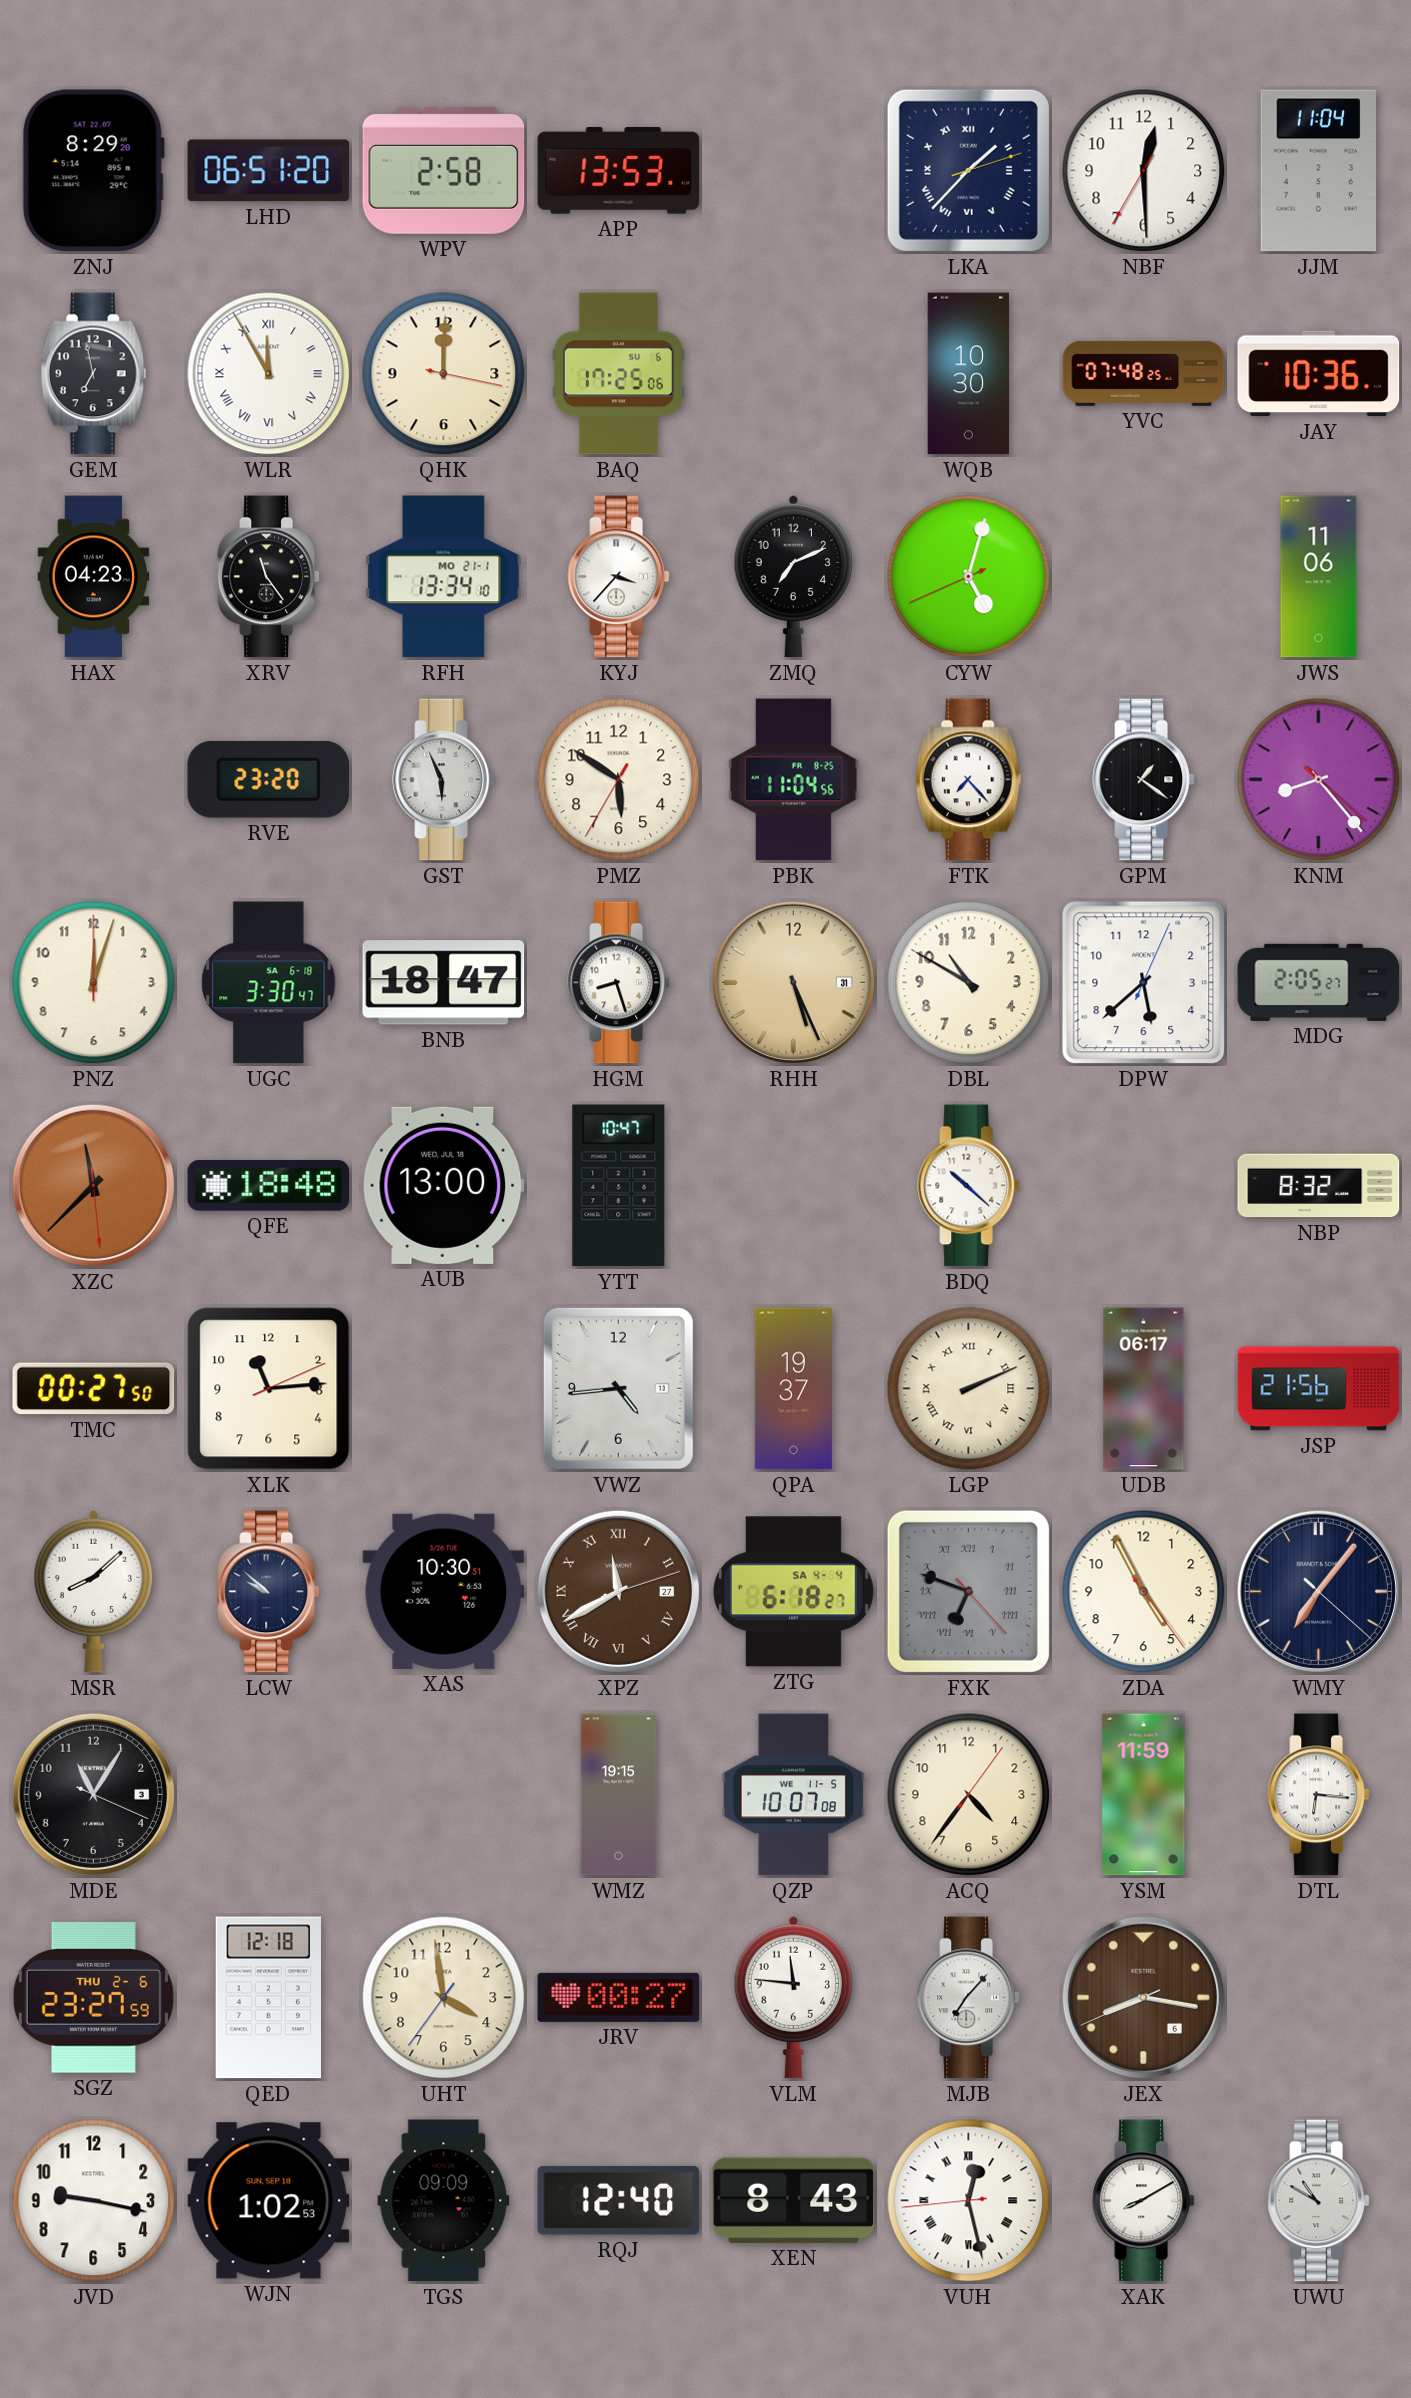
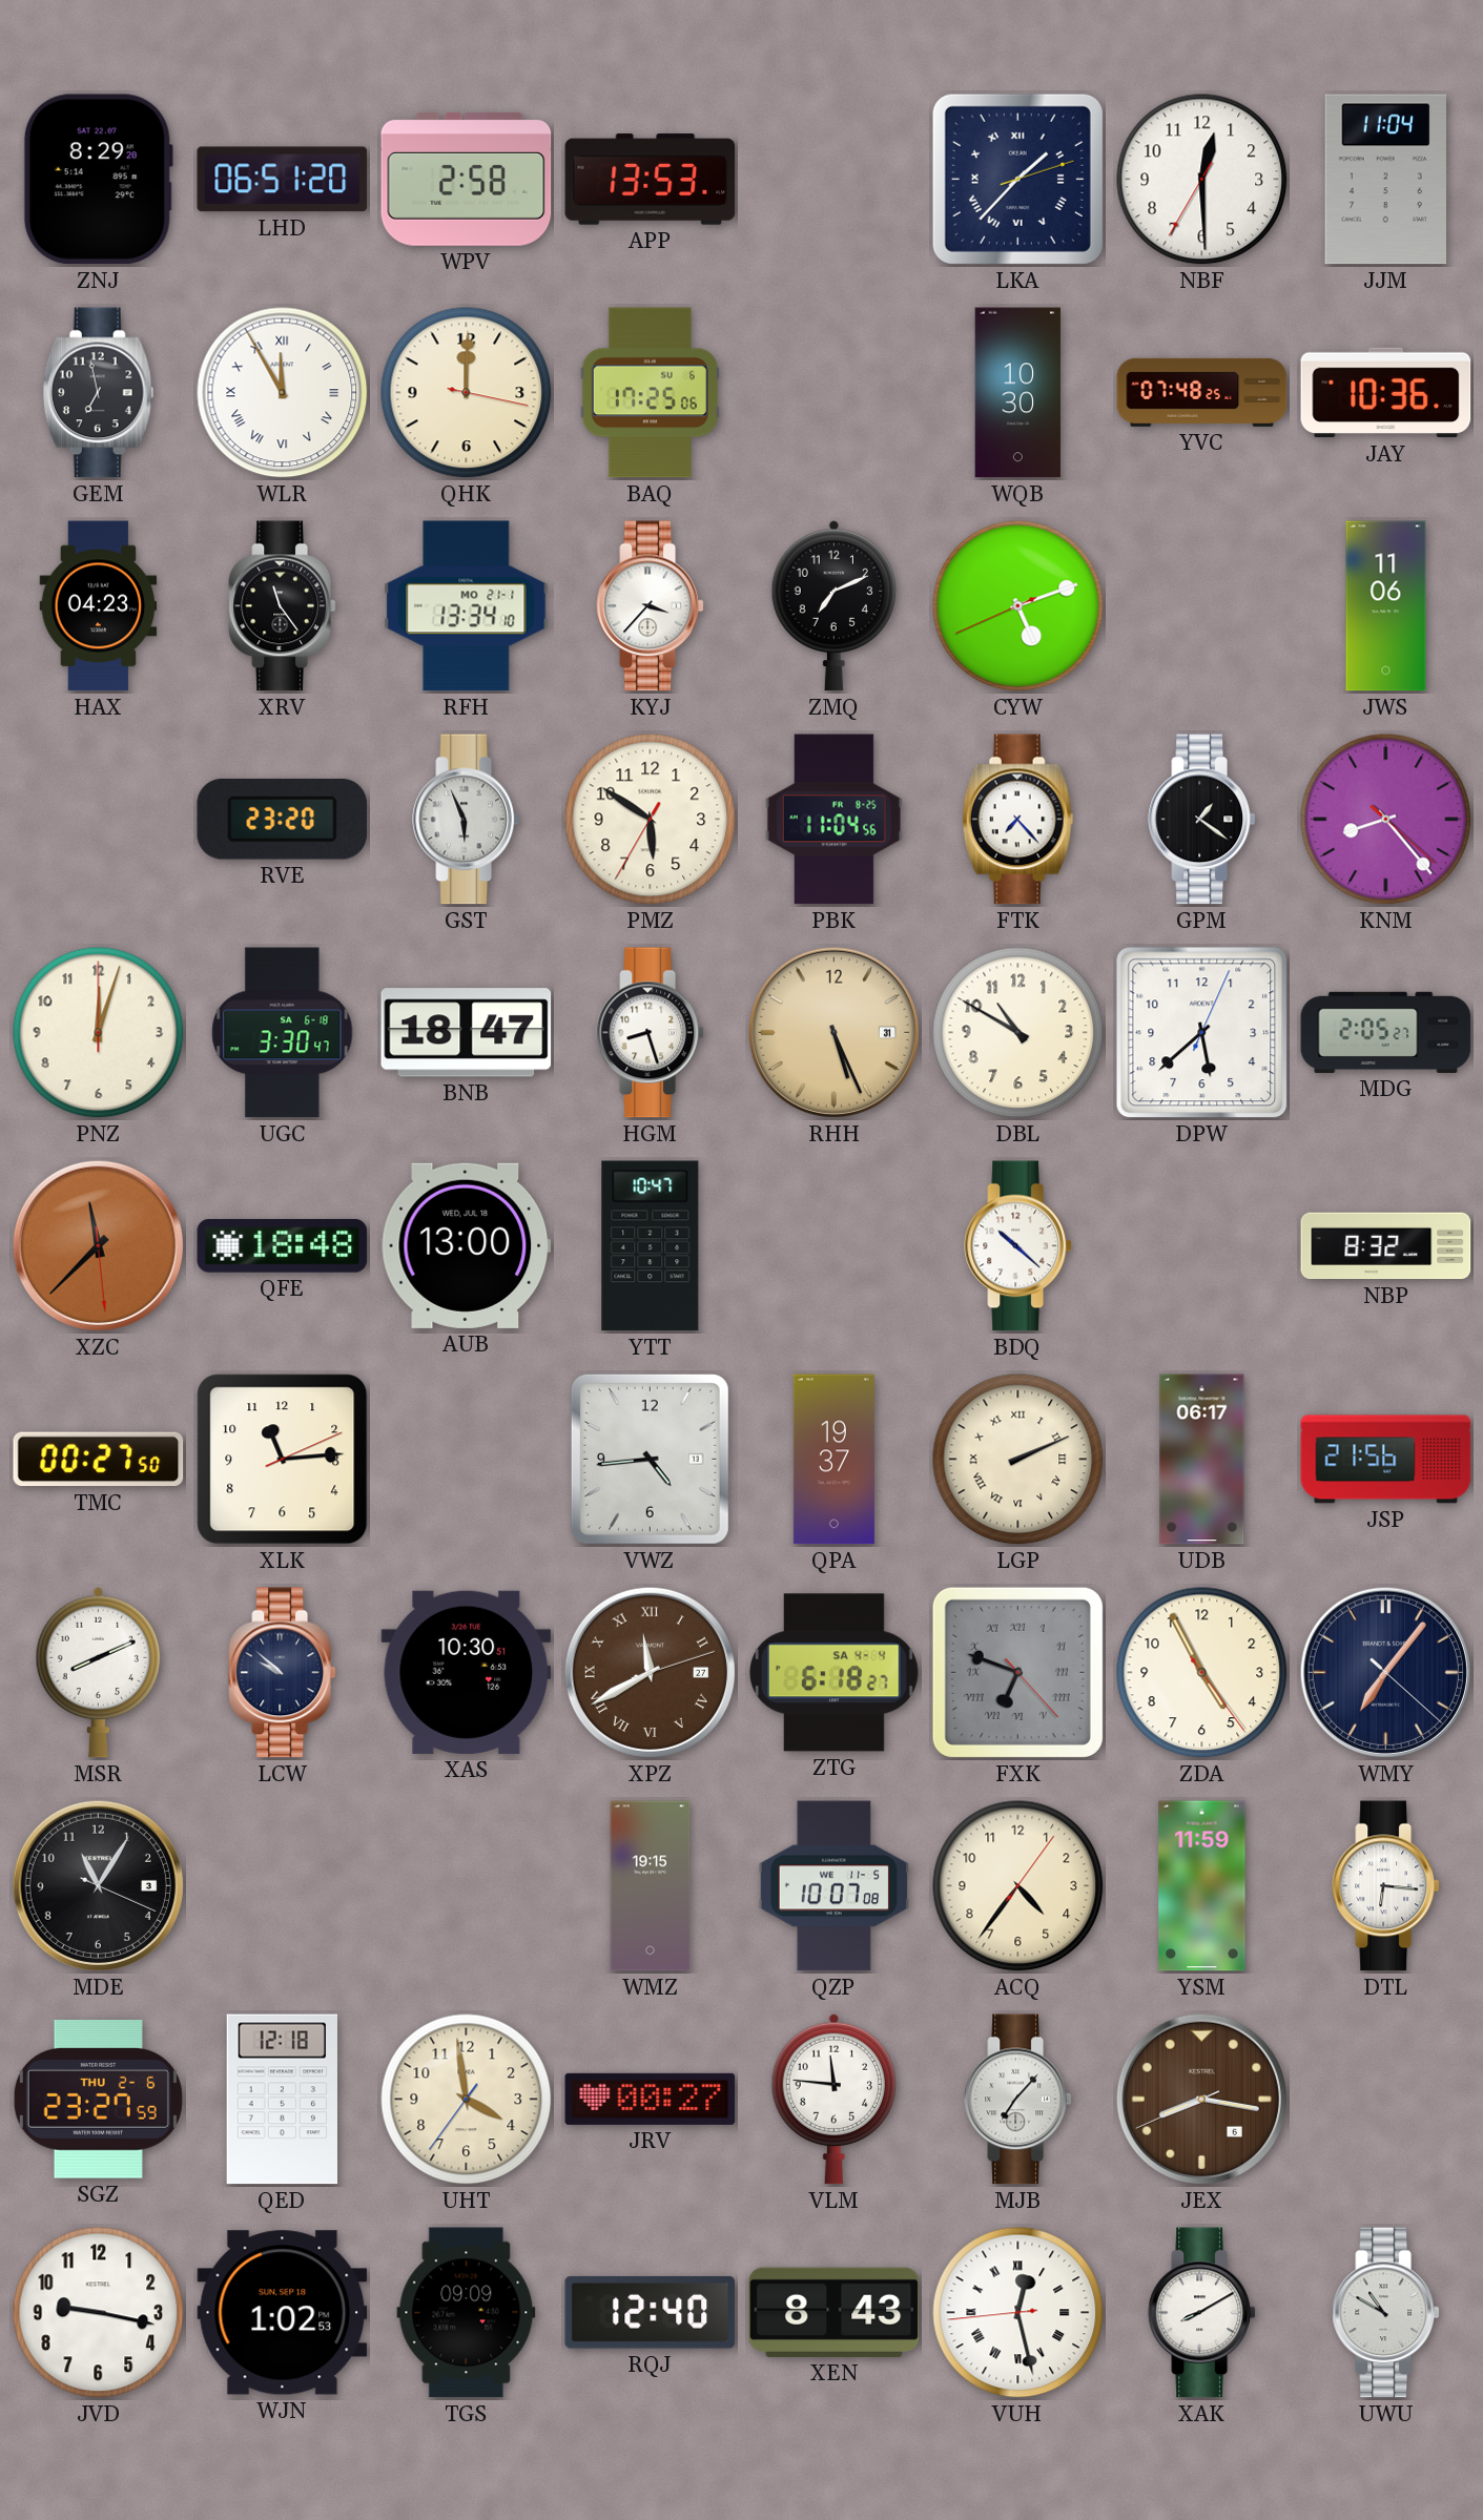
CYW: 5:02 -> 5:11
MSR: 8:08 -> 8:11
